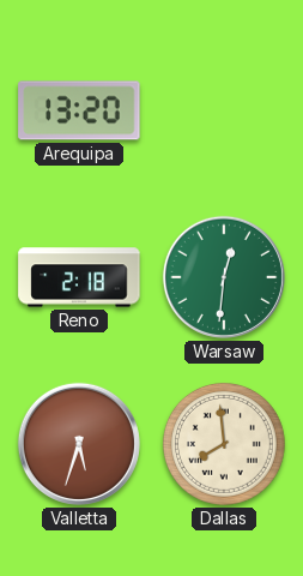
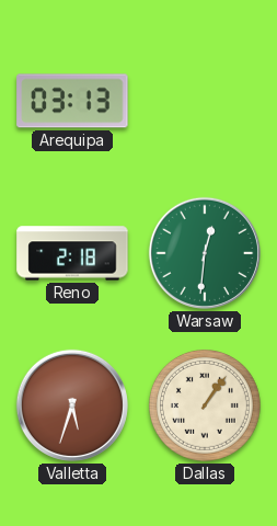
Arequipa: 13:20 -> 03:13
Dallas: 7:59 -> 1:06
